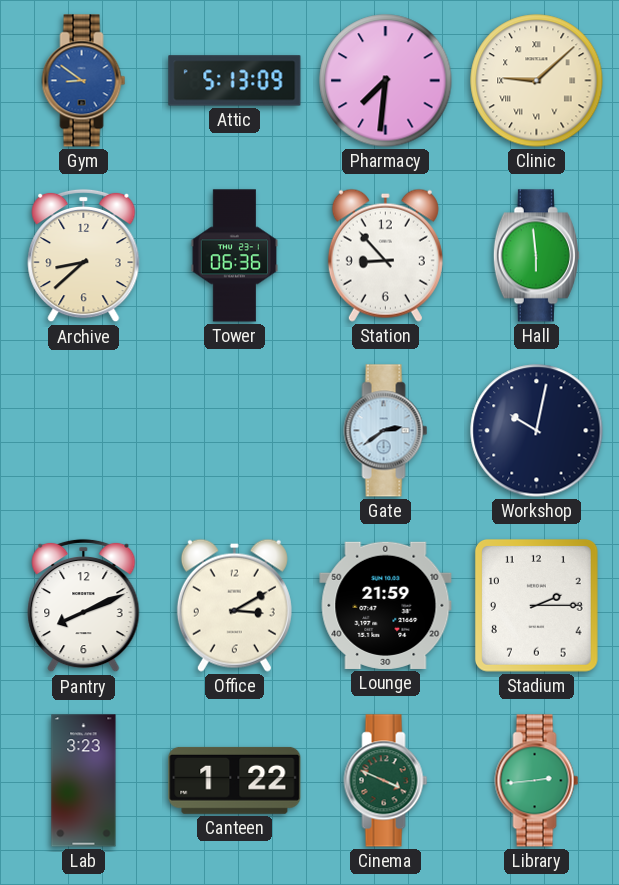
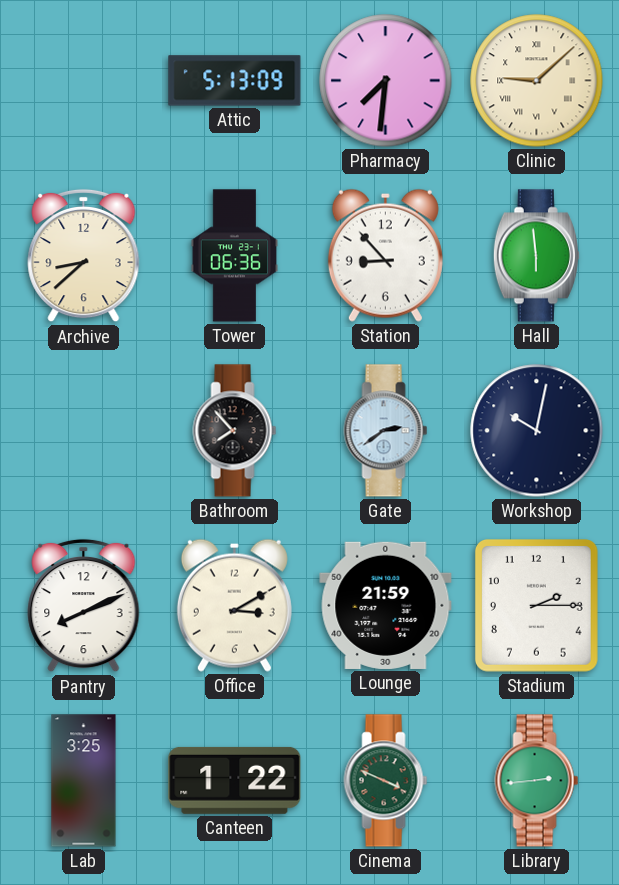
Gym: 8:51 -> none
Bathroom: none -> 7:53
Lab: 3:23 -> 3:25
